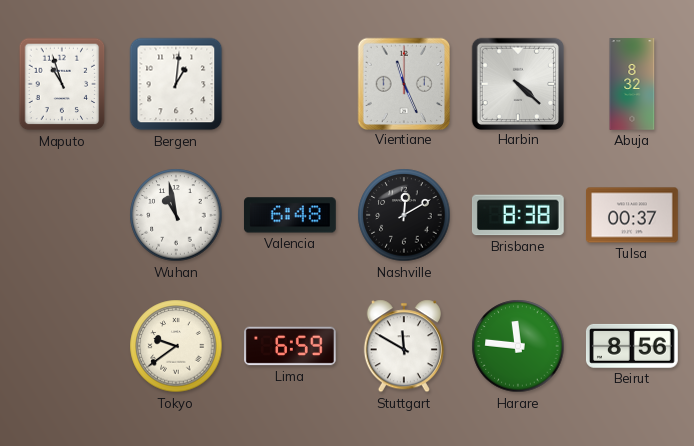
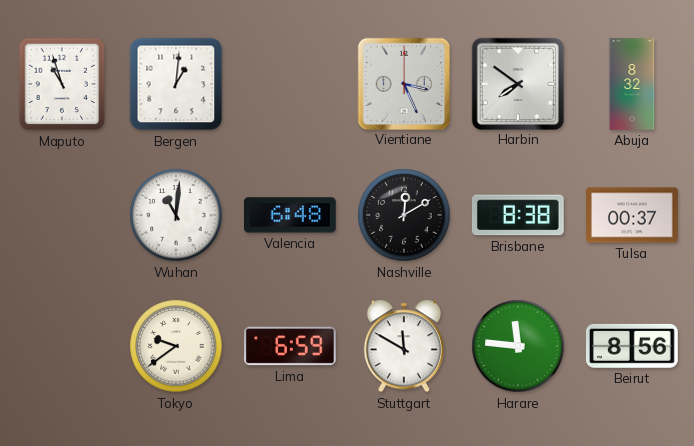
Vientiane: 11:26 -> 3:26
Harbin: 4:22 -> 7:51
Wuhan: 10:58 -> 11:01
